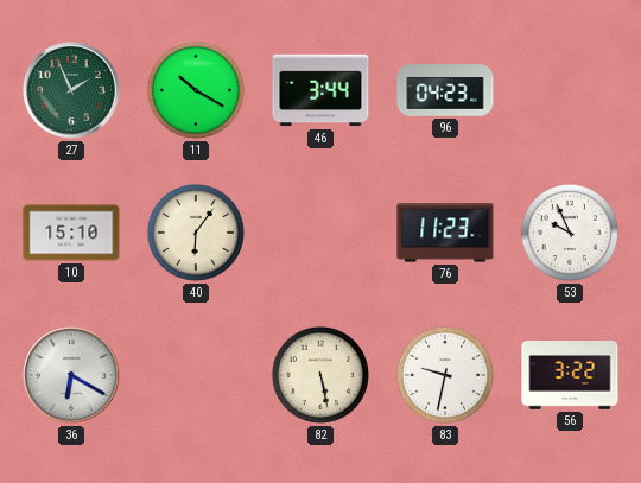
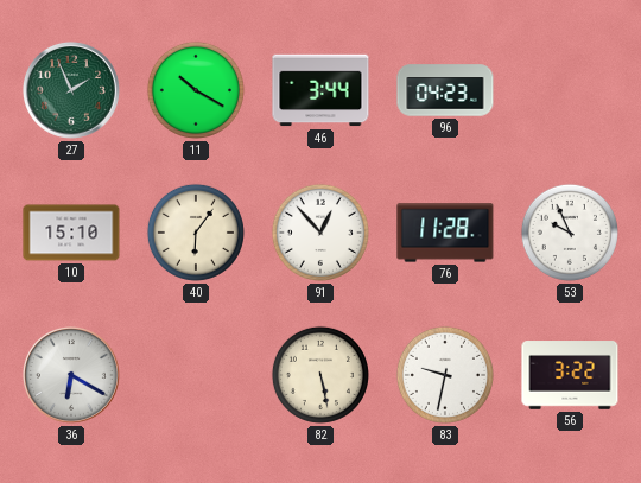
91: none -> 12:53
76: 11:23 -> 11:28
